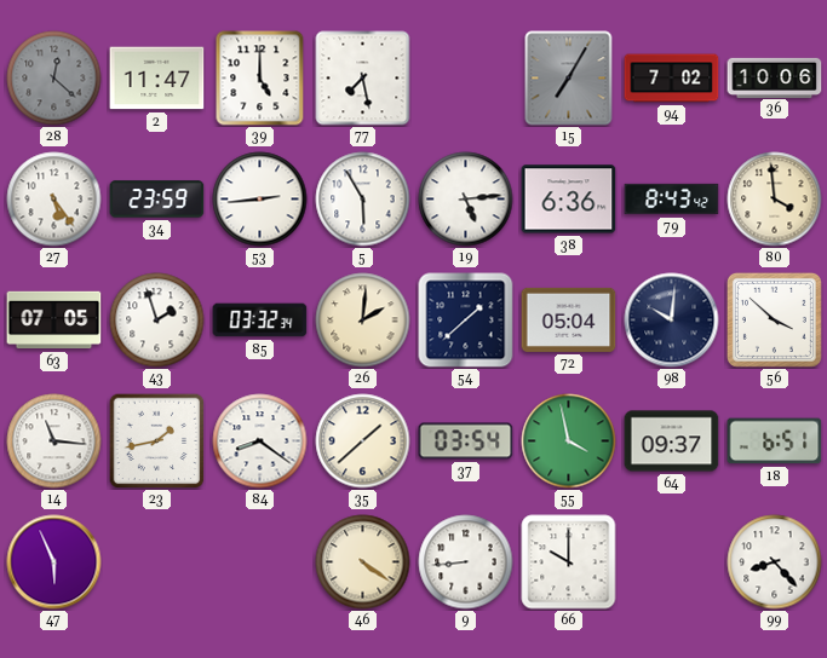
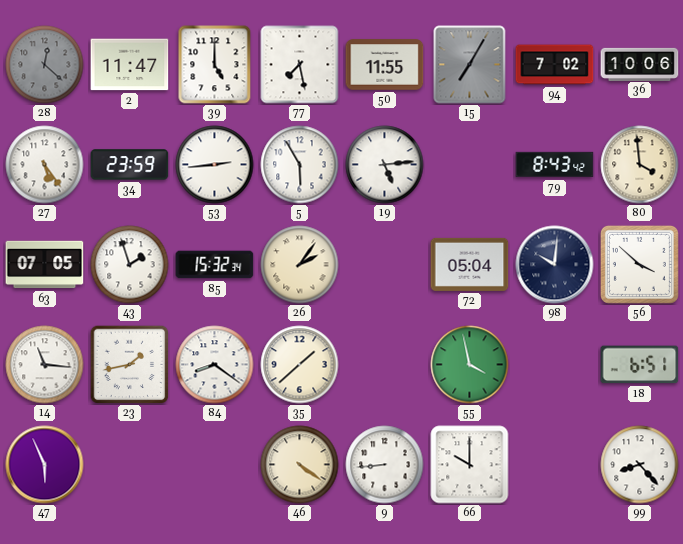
50: none -> 11:55
38: 6:36 -> none
85: 03:32 -> 15:32
26: 2:01 -> 2:06
54: 1:38 -> none
37: 03:54 -> none
64: 09:37 -> none
